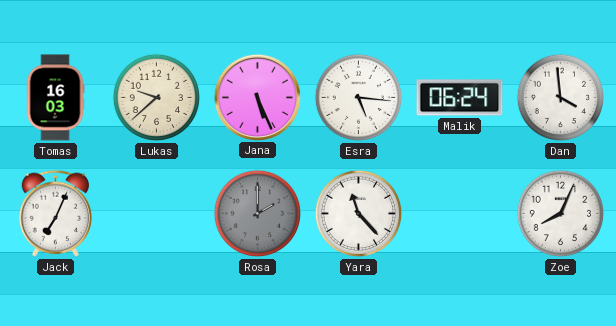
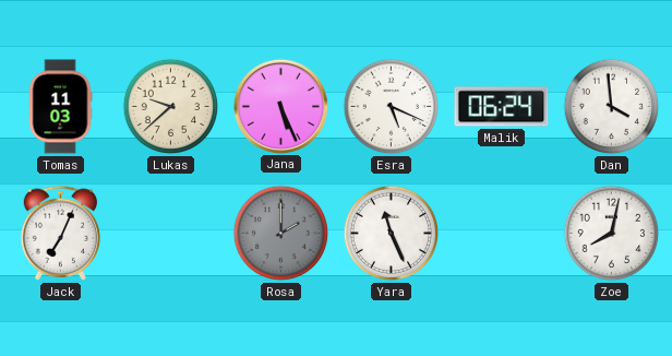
Tomas: 16:03 -> 11:03
Esra: 5:16 -> 5:19
Yara: 11:23 -> 11:26
Zoe: 8:04 -> 8:02
